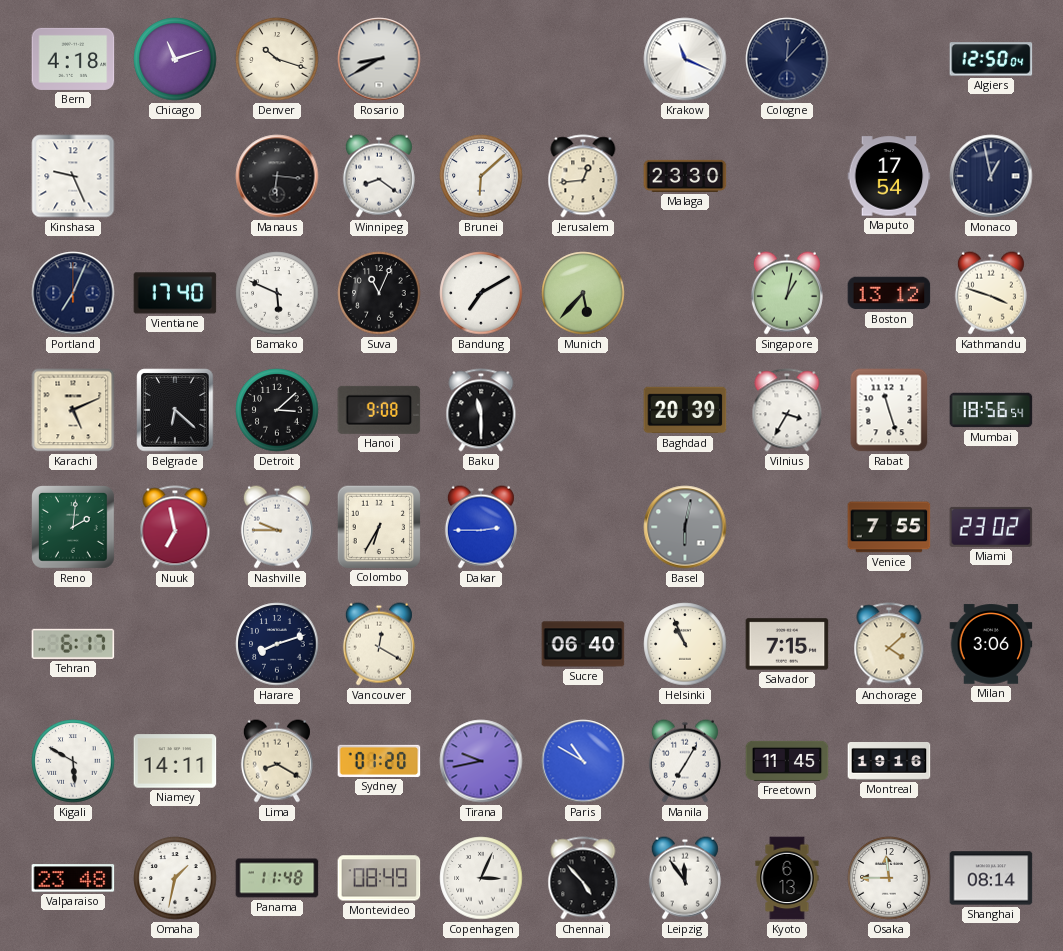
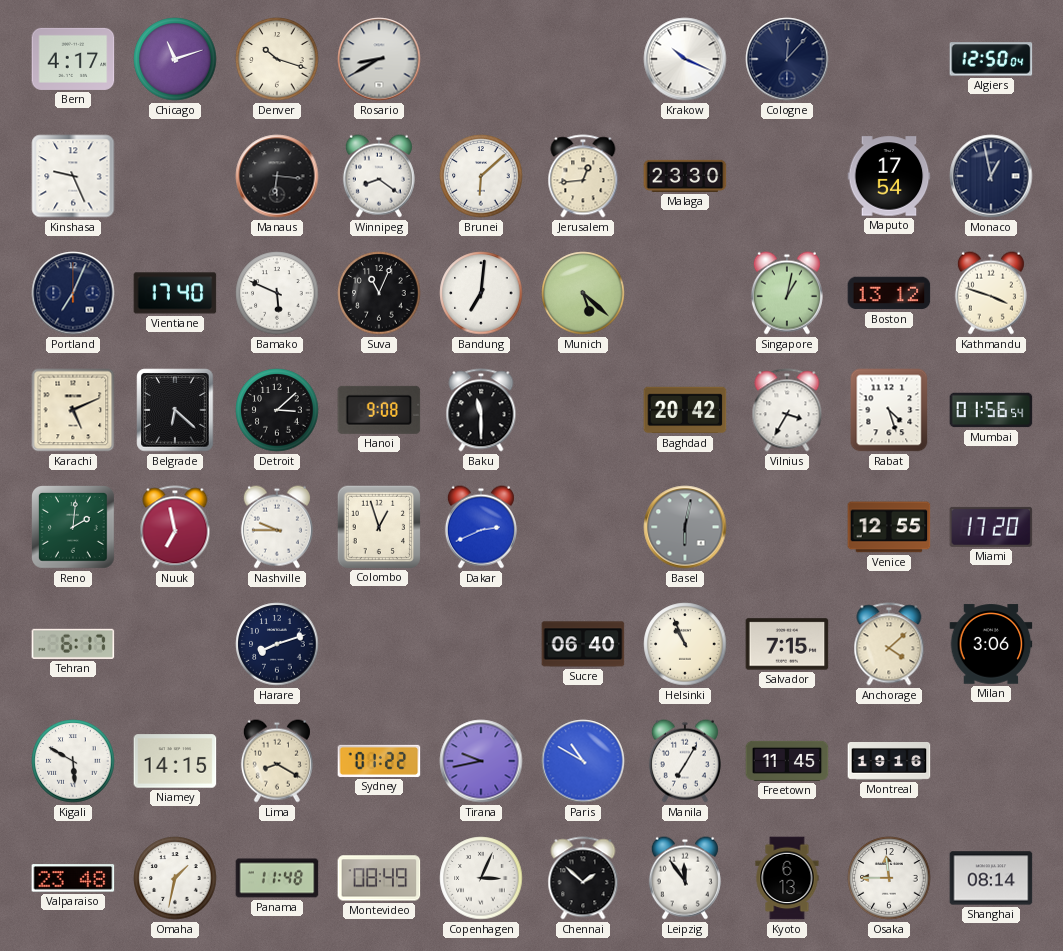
Bern: 4:18 -> 4:17
Krakow: 11:19 -> 10:19
Bandung: 7:10 -> 7:01
Munich: 5:37 -> 5:22
Baghdad: 20:39 -> 20:42
Rabat: 11:27 -> 4:27
Mumbai: 18:56 -> 01:56
Colombo: 6:35 -> 12:57
Dakar: 2:45 -> 2:41
Venice: 7:55 -> 12:55
Miami: 23:02 -> 17:20
Vancouver: 12:20 -> none
Niamey: 14:11 -> 14:15
Sydney: 01:20 -> 01:22
Chennai: 4:53 -> 1:52
